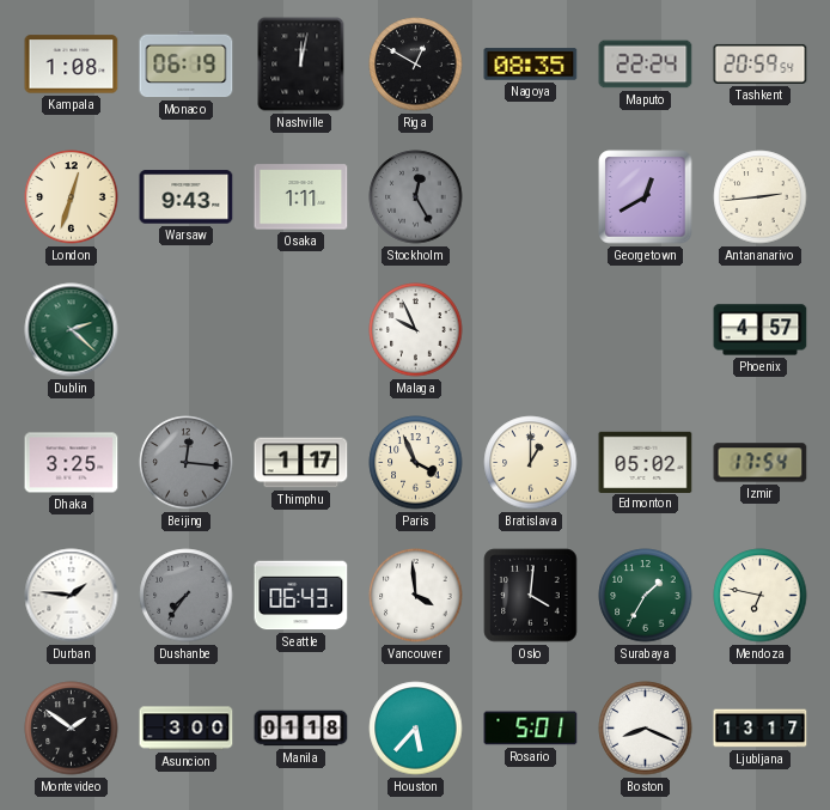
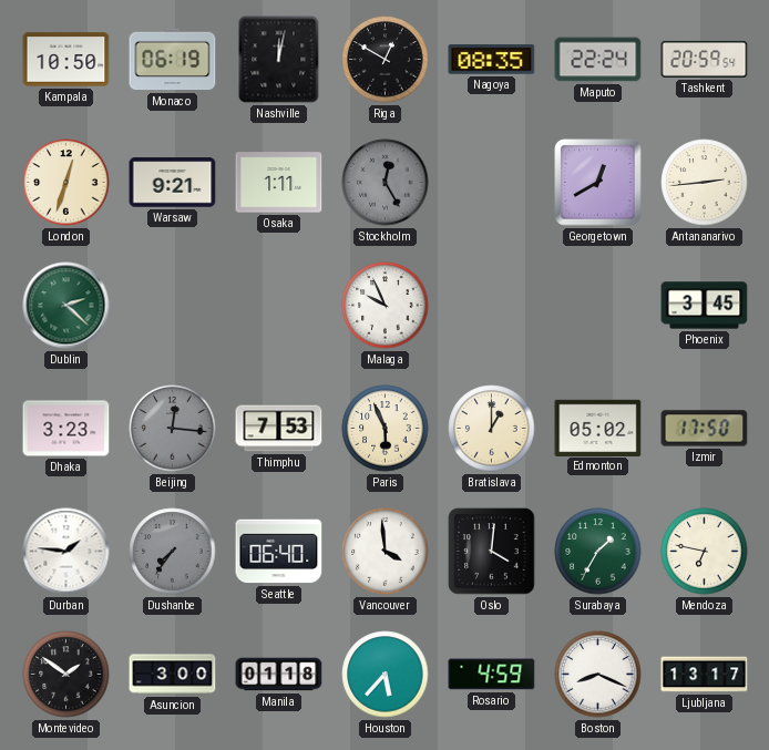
Kampala: 1:08 -> 10:50
Warsaw: 9:43 -> 9:21
Phoenix: 4:57 -> 3:45
Dhaka: 3:25 -> 3:23
Thimphu: 1:17 -> 7:53
Paris: 3:56 -> 5:56
Izmir: 17:54 -> 17:50
Seattle: 06:43 -> 06:40
Rosario: 5:01 -> 4:59
